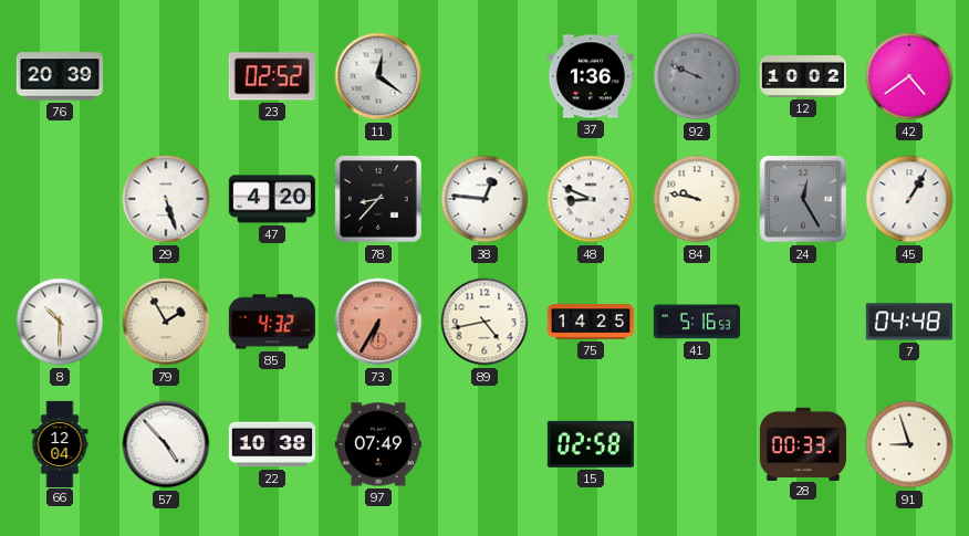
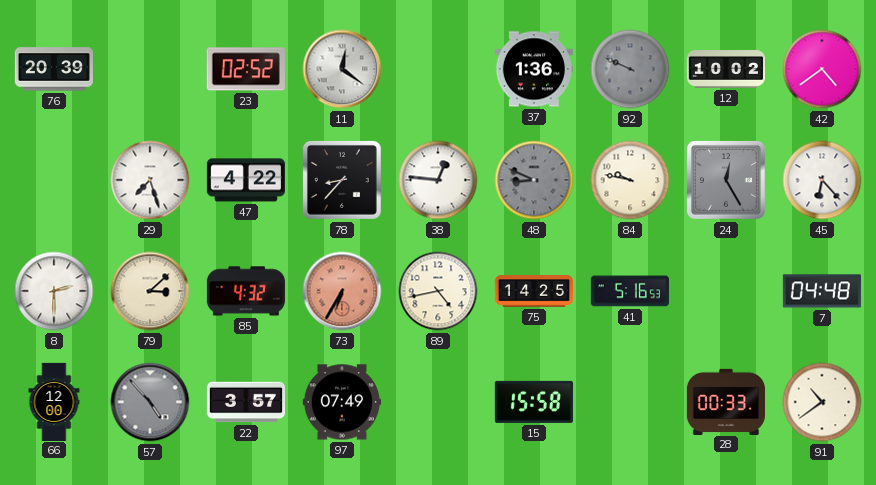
29: 5:27 -> 7:27
47: 4:20 -> 4:22
48 dial: white -> grey
45: 1:05 -> 6:23
8: 10:30 -> 2:30
79: 1:55 -> 3:08
66: 12:04 -> 12:00
57 dial: white -> grey
22: 10:38 -> 3:57
15: 02:58 -> 15:58
91: 8:57 -> 10:39
